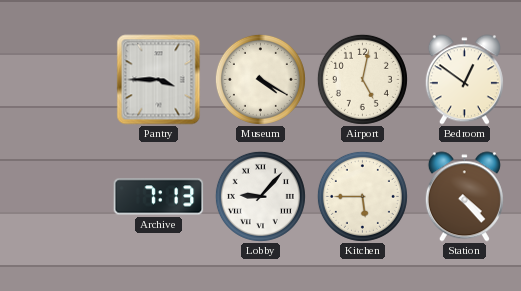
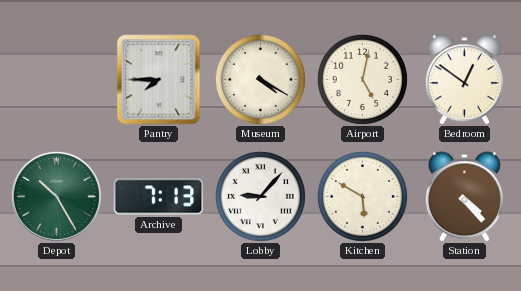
Pantry: 3:45 -> 7:45
Depot: none -> 10:25
Kitchen: 5:45 -> 5:50
